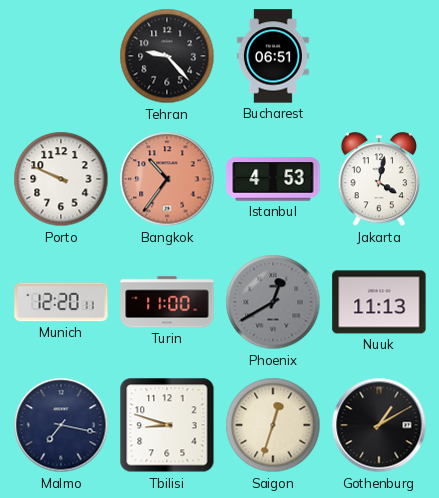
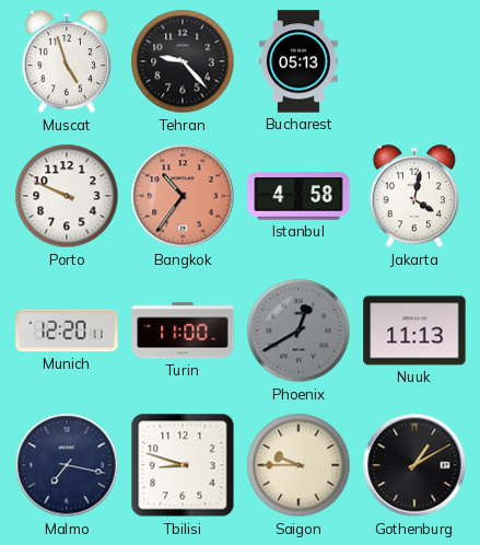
Muscat: none -> 4:57
Bucharest: 06:51 -> 05:13
Istanbul: 4:53 -> 4:58
Saigon: 12:33 -> 9:45
